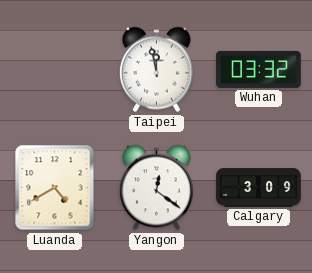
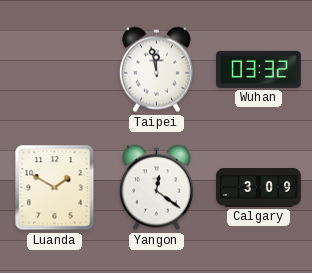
Luanda: 4:40 -> 1:50
